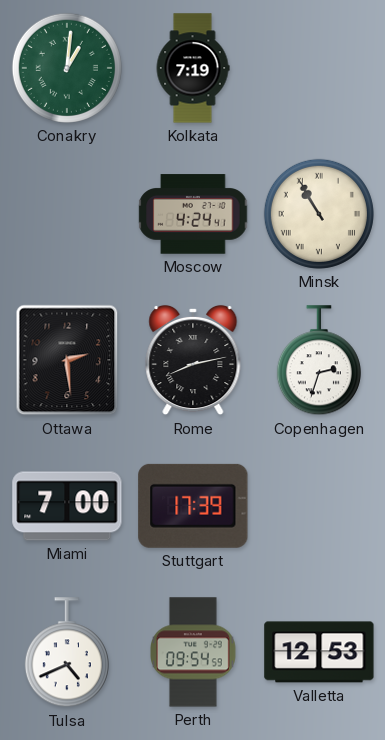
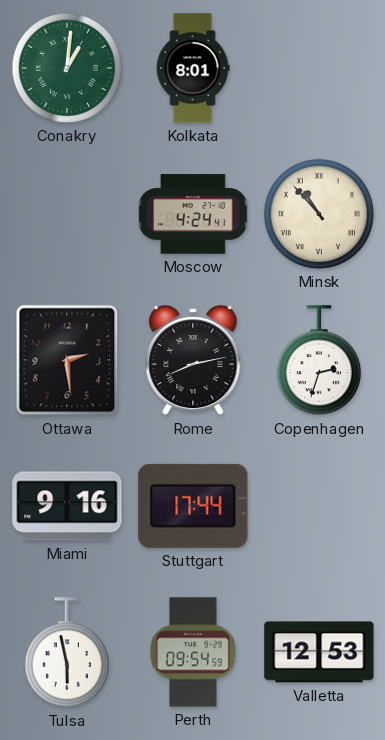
Kolkata: 7:19 -> 8:01
Minsk: 10:55 -> 10:53
Miami: 7:00 -> 9:16
Stuttgart: 17:39 -> 17:44
Tulsa: 4:41 -> 5:58
